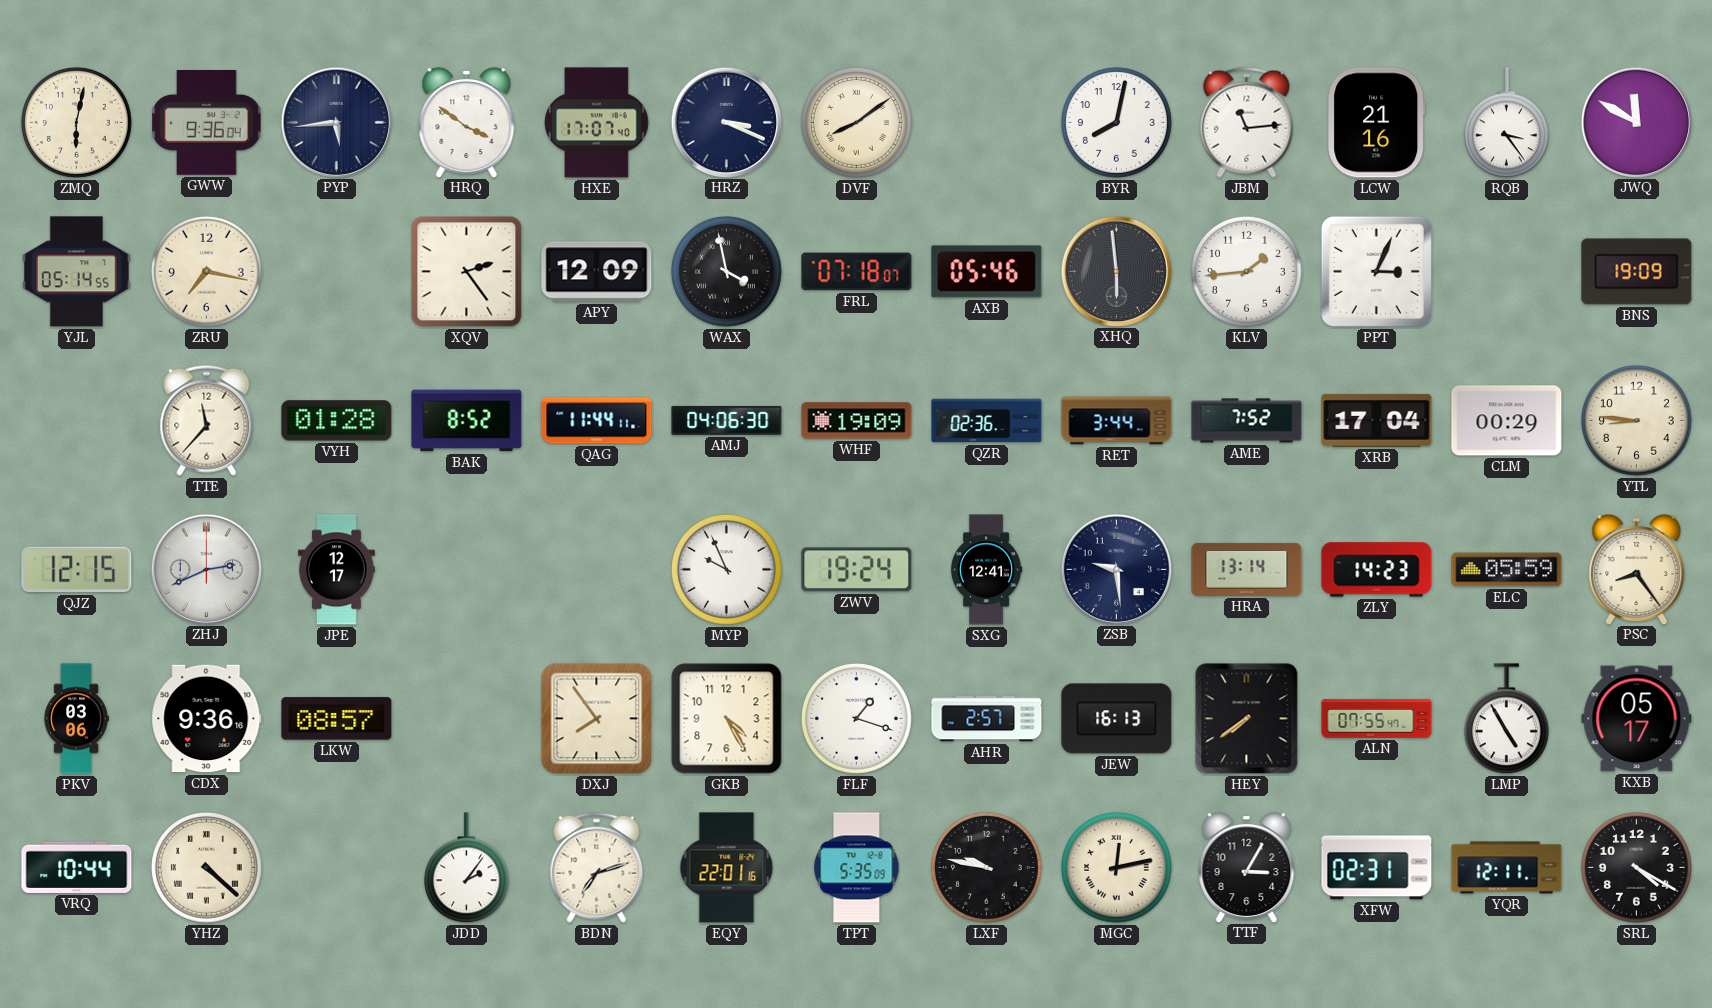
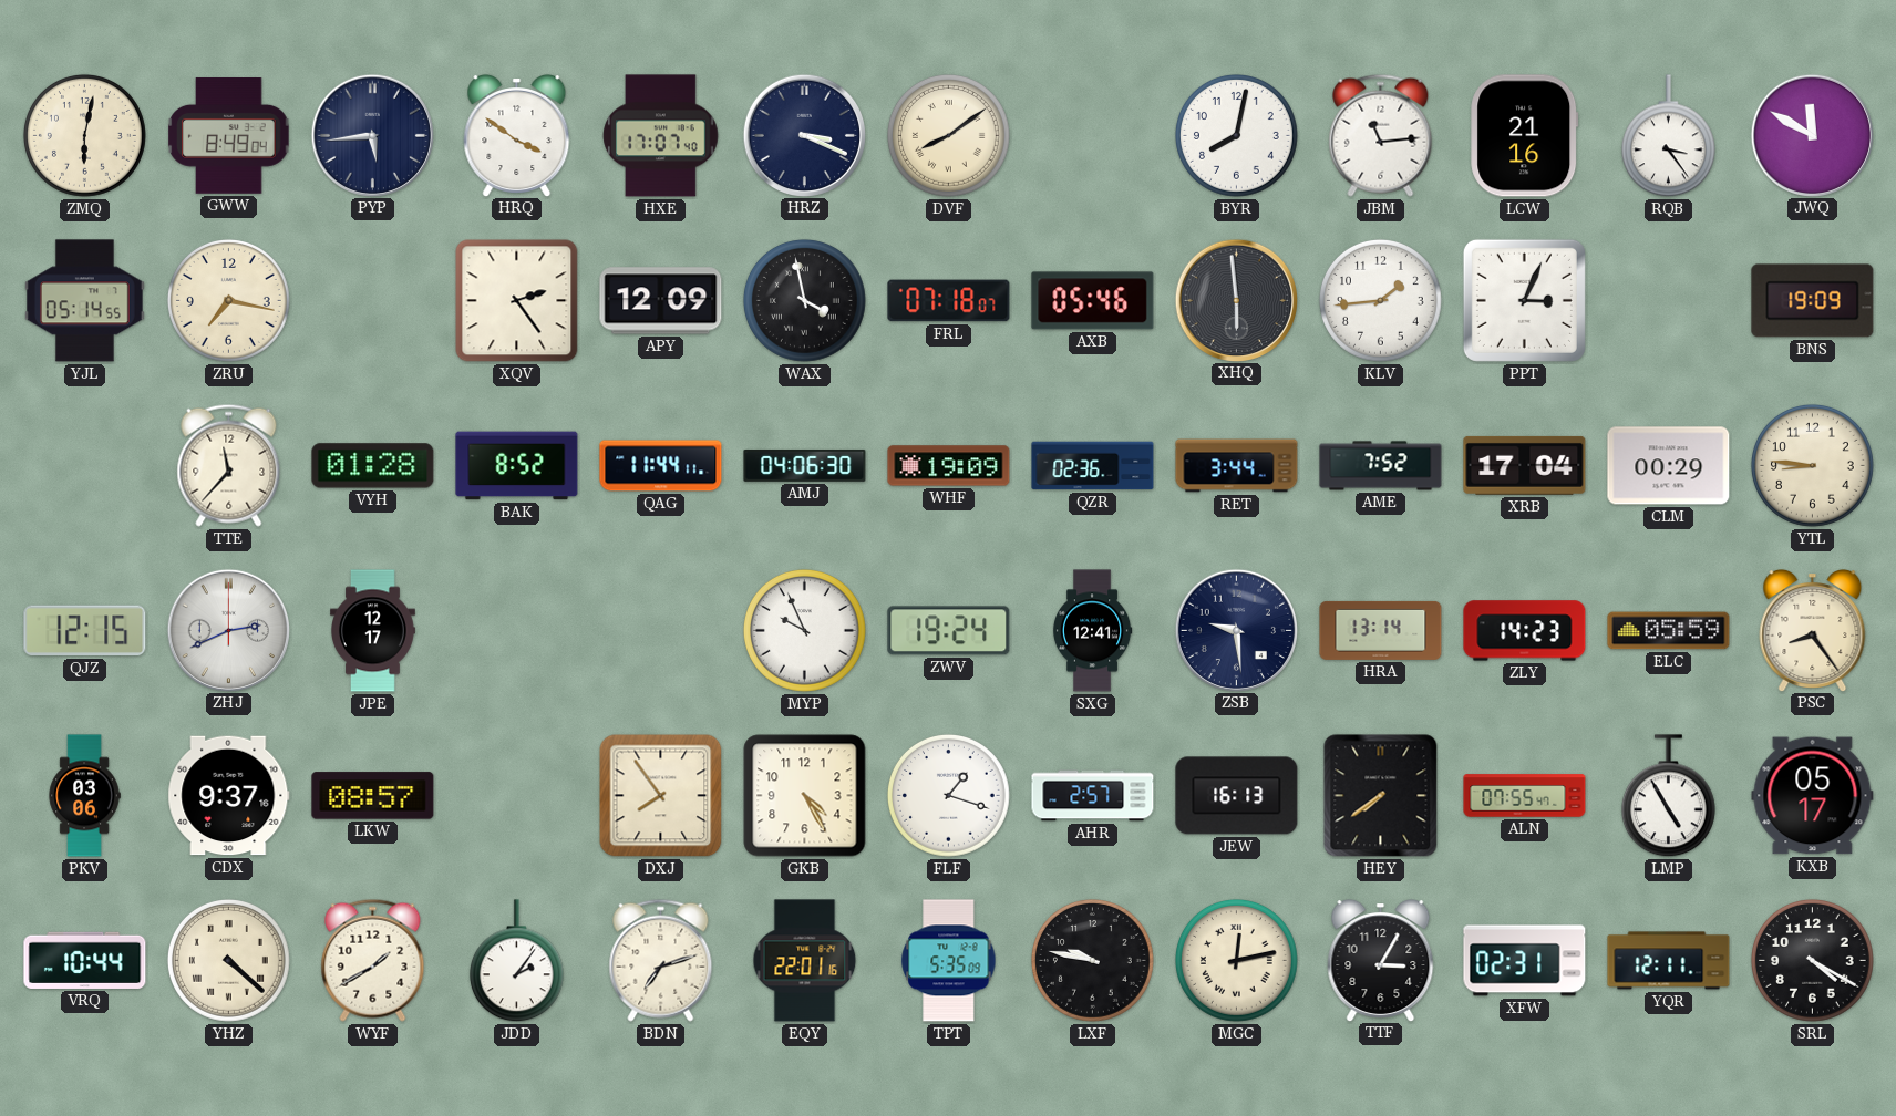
GWW: 9:36 -> 8:49
CDX: 9:36 -> 9:37
WYF: none -> 1:40
